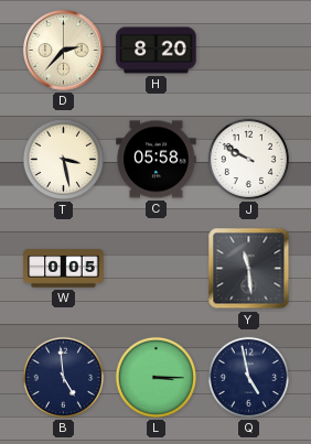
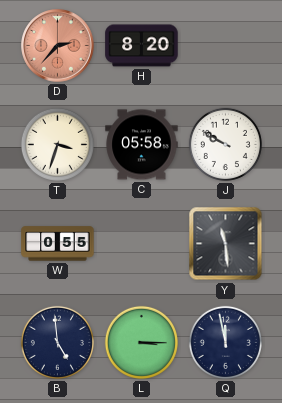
D dial: cream -> salmon
T: 3:28 -> 3:33
W: 0:05 -> 0:55
Q: 4:58 -> 11:58
